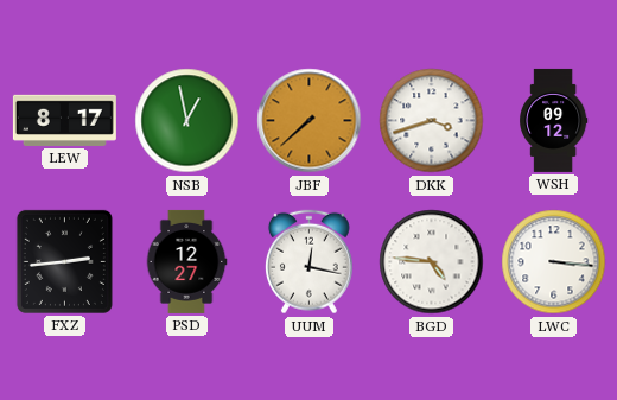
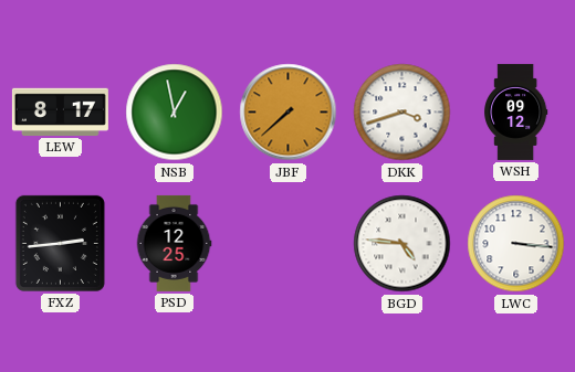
PSD: 12:27 -> 12:25
UUM: 12:17 -> none
